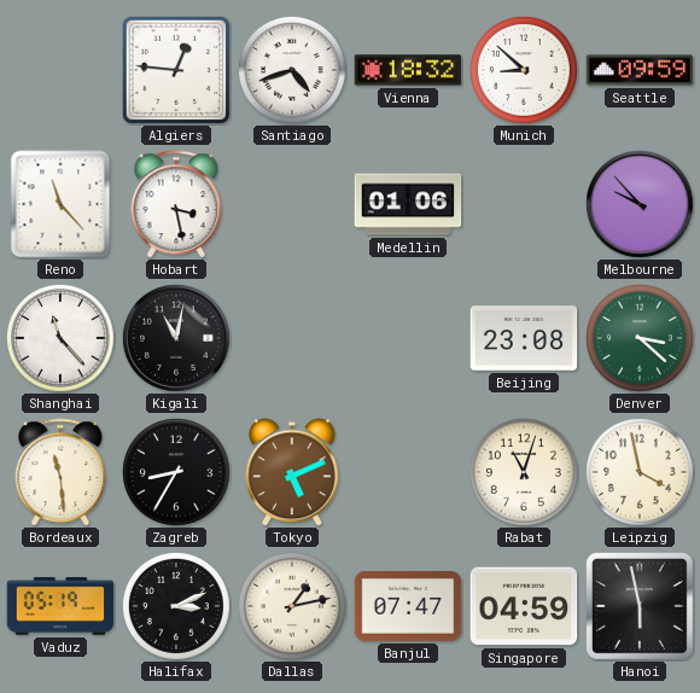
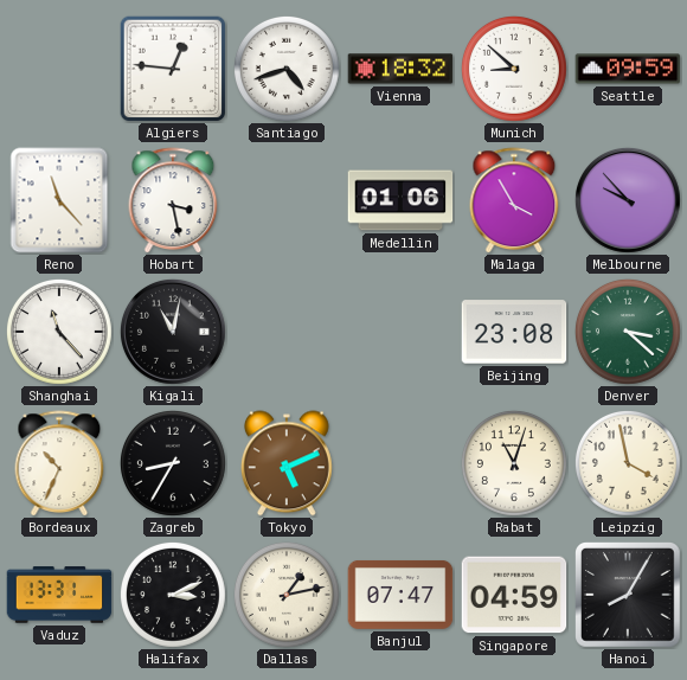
Malaga: none -> 3:55
Bordeaux: 11:29 -> 10:34
Vaduz: 05:19 -> 13:31
Hanoi: 5:58 -> 8:05
